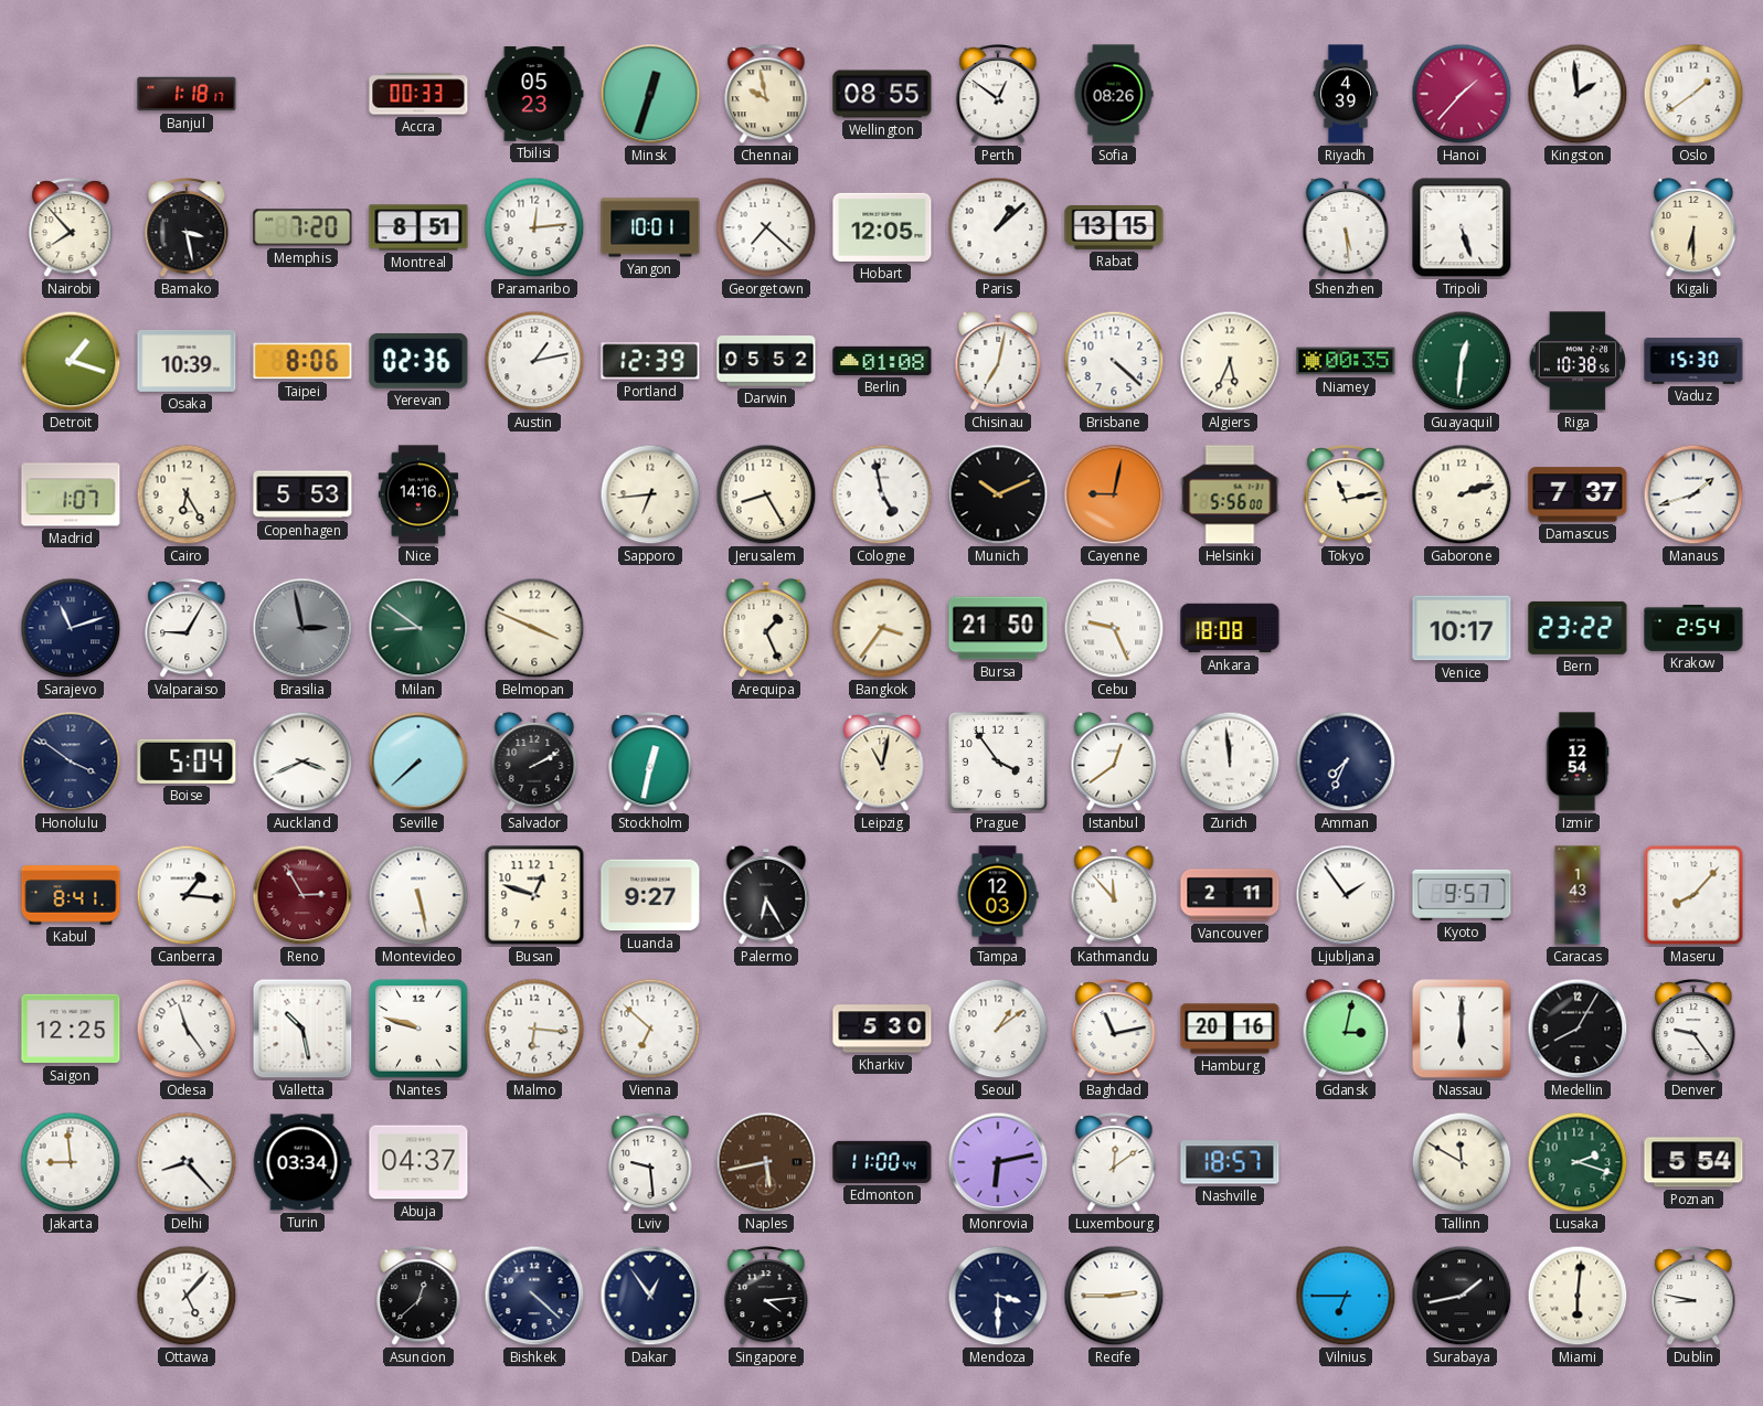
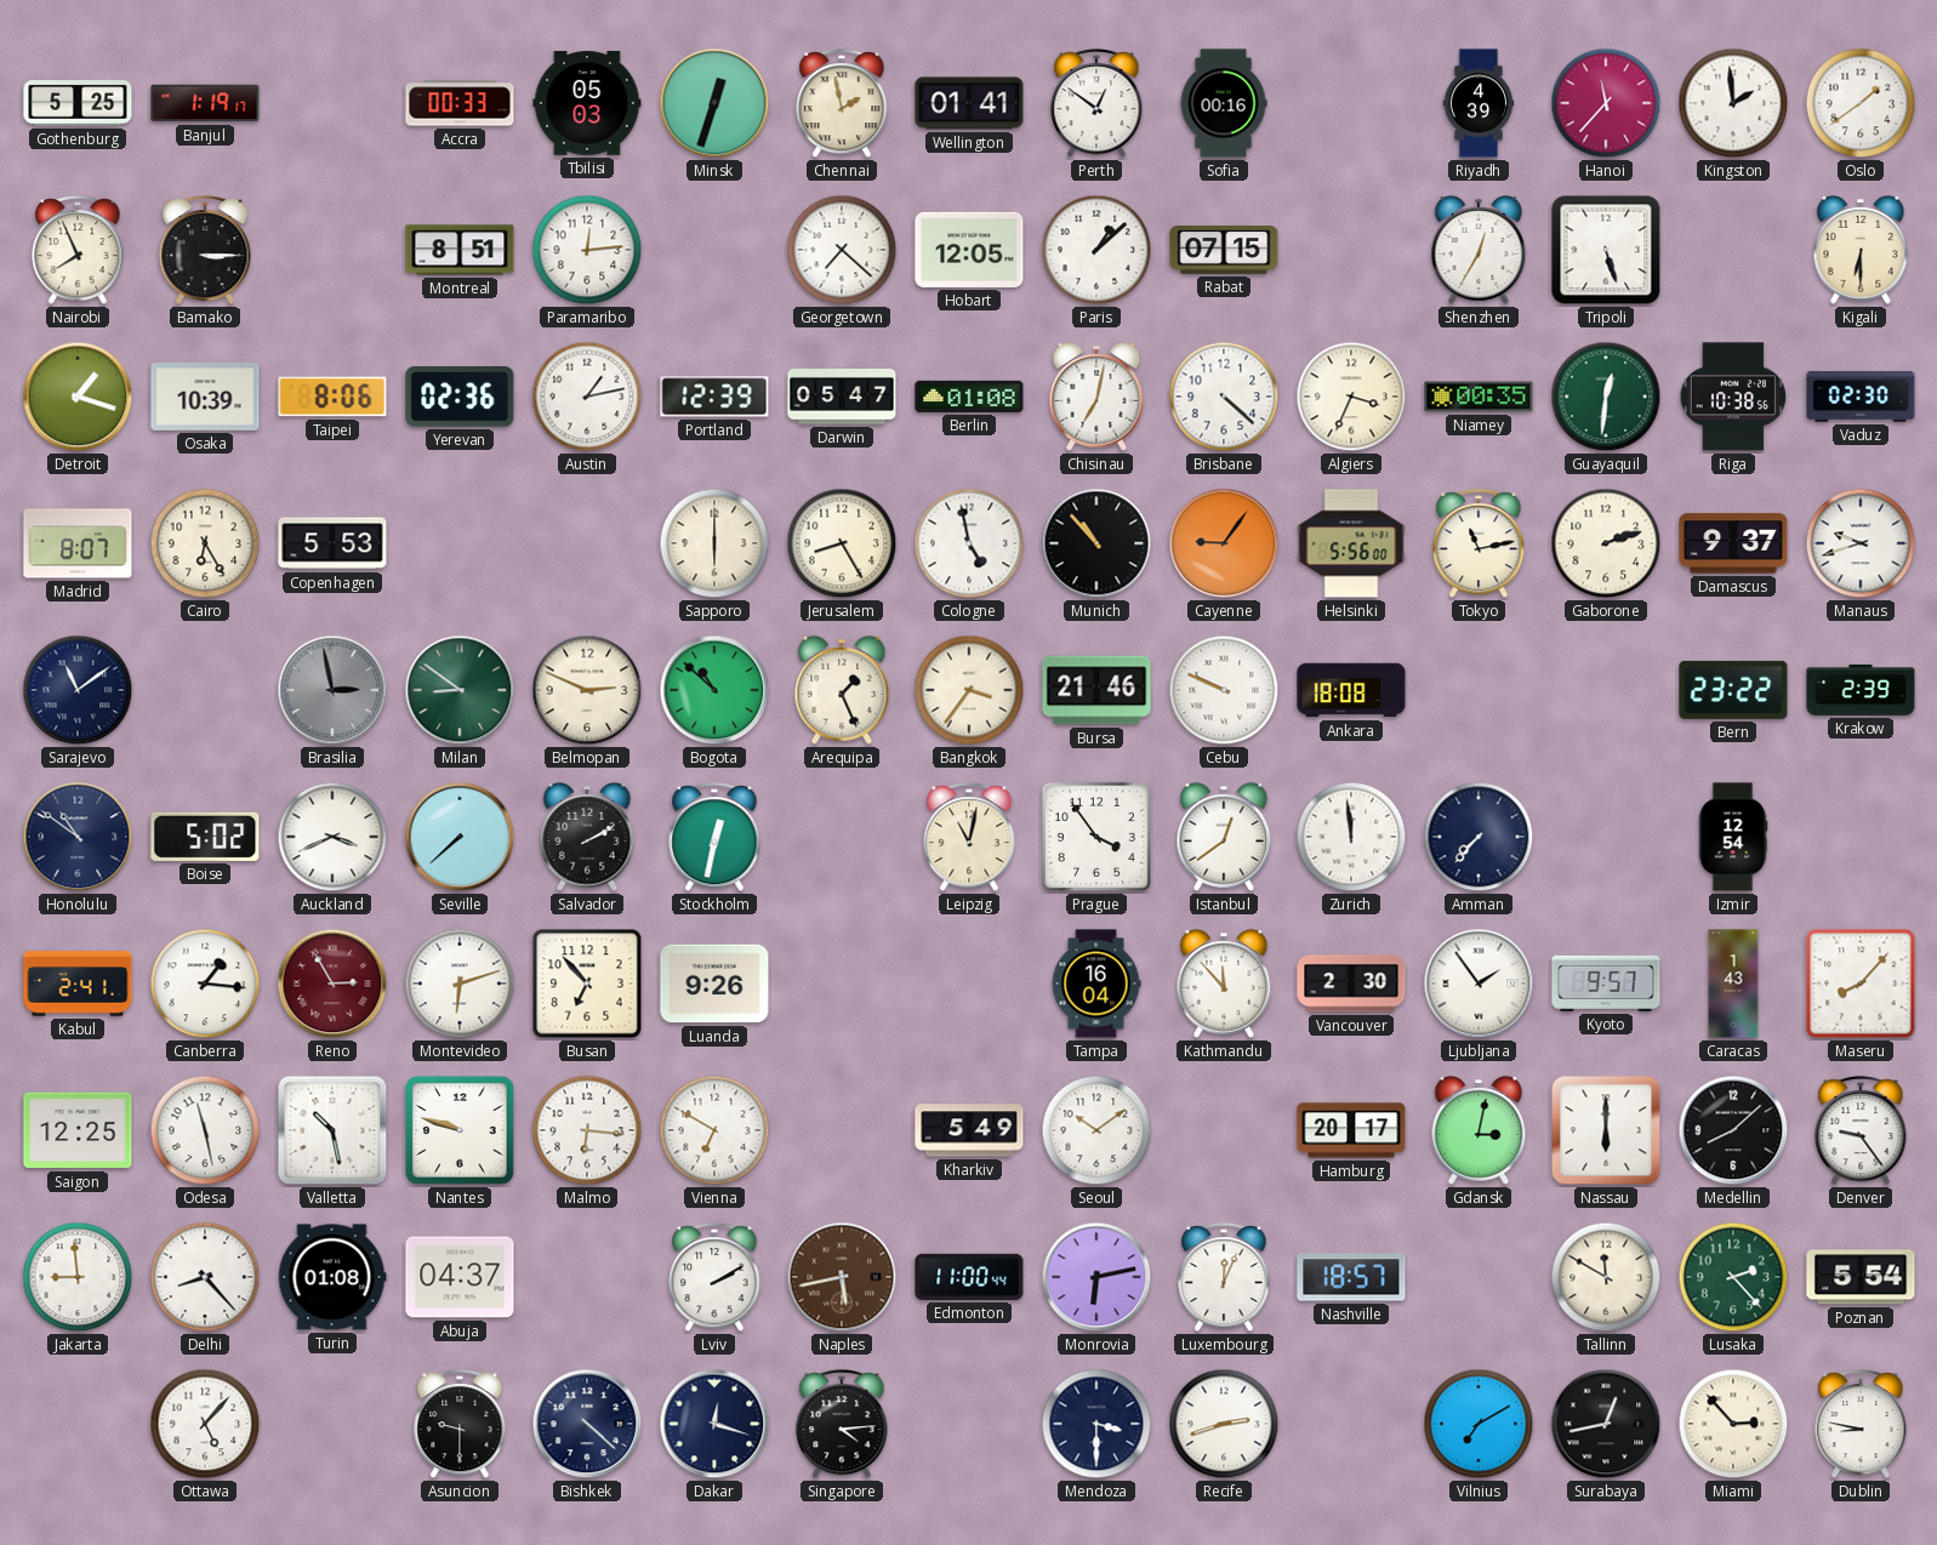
Gothenburg: none -> 5:25
Banjul: 1:18 -> 1:19
Tbilisi: 05:23 -> 05:03
Chennai: 9:58 -> 1:58
Wellington: 08:55 -> 01:41
Sofia: 08:26 -> 00:16
Hanoi: 1:37 -> 11:37
Nairobi: 7:53 -> 7:56
Bamako: 3:28 -> 3:15
Memphis: 7:20 -> none
Yangon: 10:01 -> none
Rabat: 13:15 -> 07:15
Shenzhen: 5:29 -> 12:35
Darwin: 05:52 -> 05:47
Algiers: 5:34 -> 3:34
Vaduz: 15:30 -> 02:30
Madrid: 1:07 -> 8:07
Nice: 14:16 -> none
Sapporo: 6:44 -> 6:00
Munich: 10:11 -> 10:53
Cayenne: 9:02 -> 9:06
Damascus: 7:37 -> 9:37
Manaus: 1:42 -> 9:42
Sarajevo: 11:12 -> 11:09
Valparaiso: 9:05 -> none
Belmopan: 3:49 -> 2:49
Bogota: none -> 10:52
Bursa: 21:50 -> 21:46
Cebu: 9:26 -> 9:49
Venice: 10:17 -> none
Krakow: 2:54 -> 2:39
Honolulu: 3:51 -> 10:51
Boise: 5:04 -> 5:02
Amman: 7:34 -> 7:37
Kabul: 8:41 -> 2:41
Montevideo: 5:28 -> 6:12
Busan: 12:48 -> 6:53
Luanda: 9:27 -> 9:26
Palermo: 6:25 -> none
Tampa: 12:03 -> 16:04
Vancouver: 2:11 -> 2:30
Odesa: 11:24 -> 11:28
Vienna: 6:52 -> 6:50
Kharkiv: 5:30 -> 5:49
Seoul: 1:09 -> 10:09
Baghdad: 11:13 -> none
Hamburg: 20:16 -> 20:17
Medellin: 8:05 -> 8:08
Turin: 03:34 -> 01:08
Lviv: 9:29 -> 2:10
Luxembourg: 12:09 -> 12:04
Lusaka: 2:18 -> 2:23
Asuncion: 12:38 -> 9:30
Dakar: 12:54 -> 12:18
Recife: 2:45 -> 2:42
Vilnius: 6:45 -> 7:10
Surabaya: 1:43 -> 12:43
Miami: 6:01 -> 2:53
